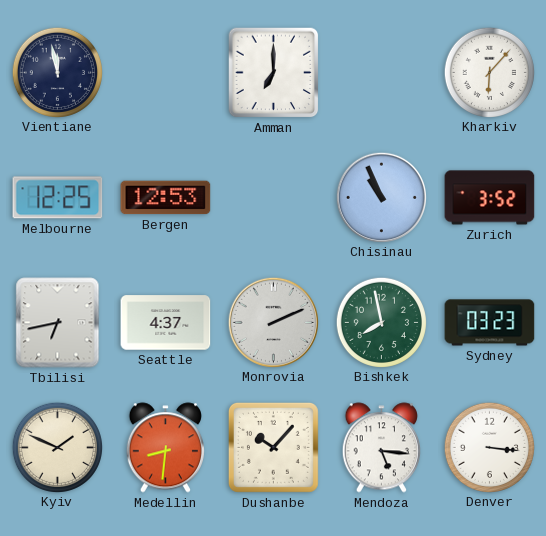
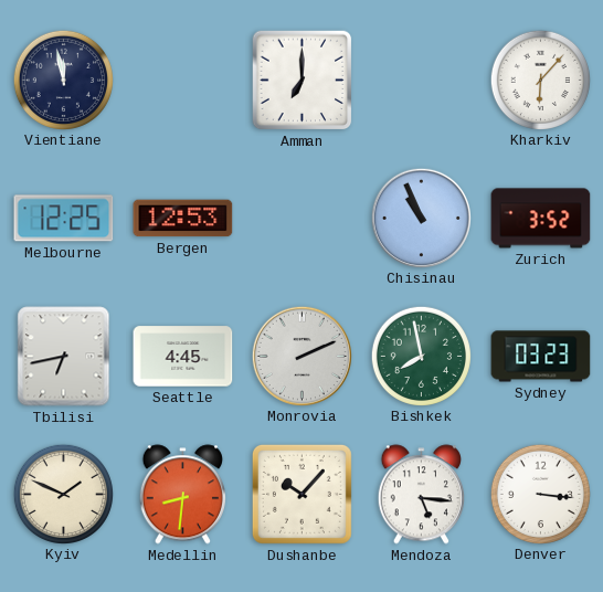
Seattle: 4:37 -> 4:45
